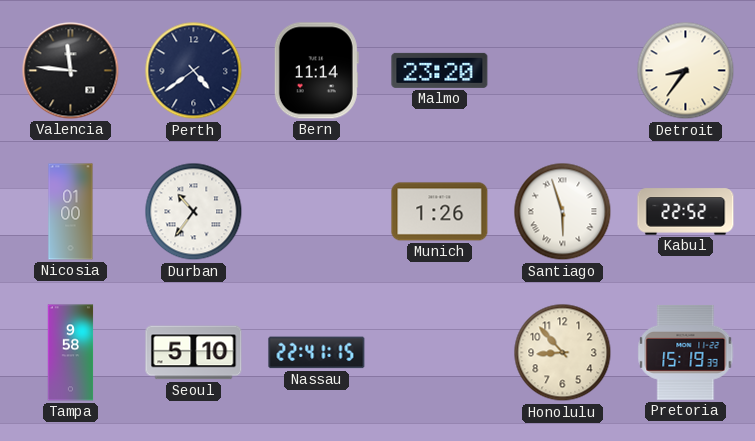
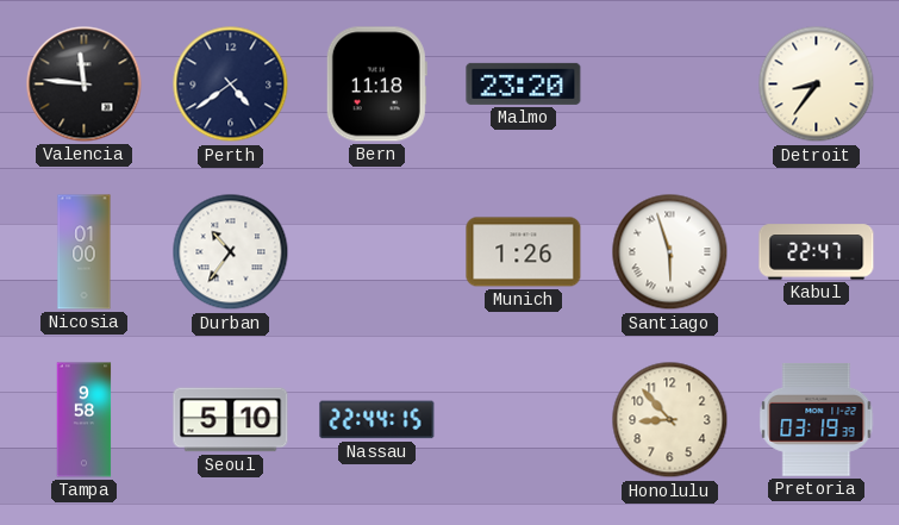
Bern: 11:14 -> 11:18
Kabul: 22:52 -> 22:47
Nassau: 22:41 -> 22:44
Pretoria: 15:19 -> 03:19
